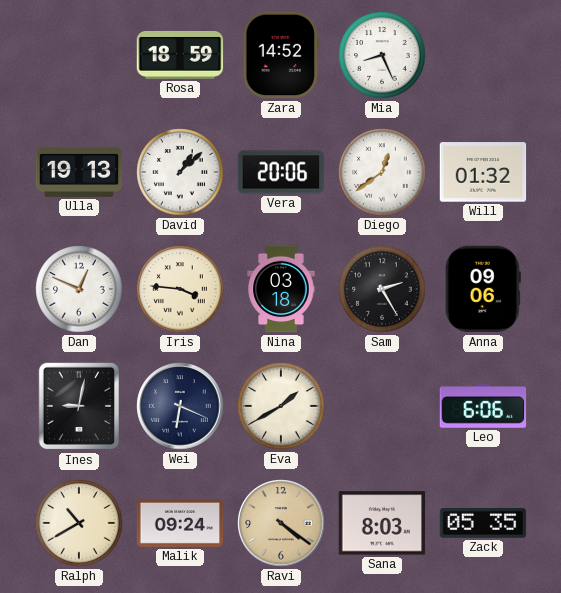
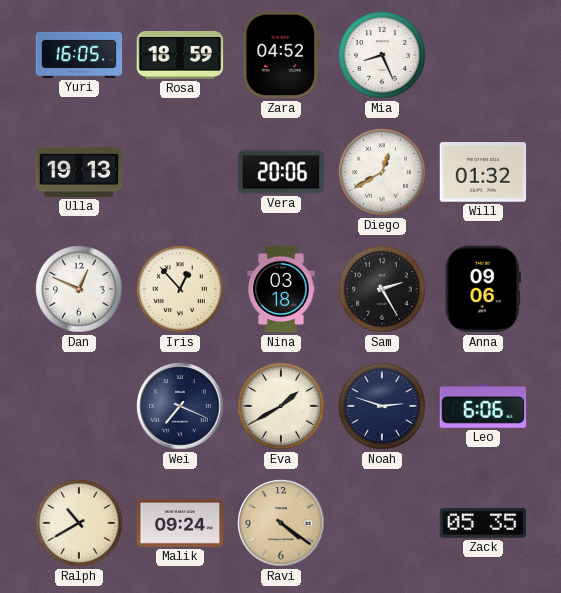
Yuri: none -> 16:05
Zara: 14:52 -> 04:52
David: 1:08 -> none
Diego: 12:39 -> 12:40
Iris: 3:46 -> 12:53
Ines: 9:02 -> none
Wei: 6:19 -> 7:19
Noah: none -> 2:48
Sana: 8:03 -> none
